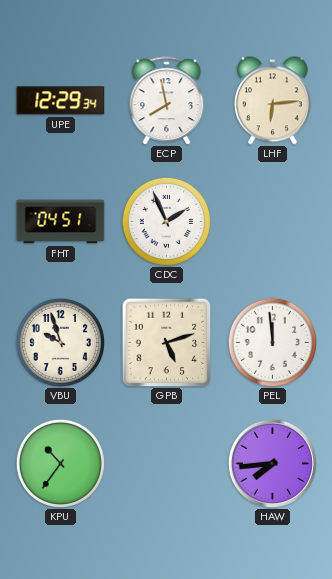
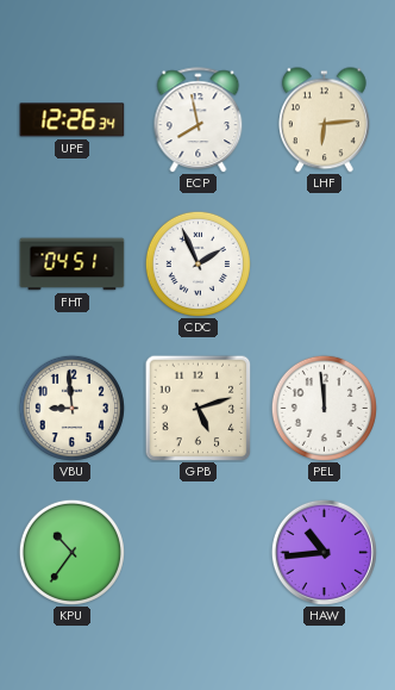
UPE: 12:29 -> 12:26
VBU: 9:57 -> 8:59
HAW: 7:44 -> 10:44
